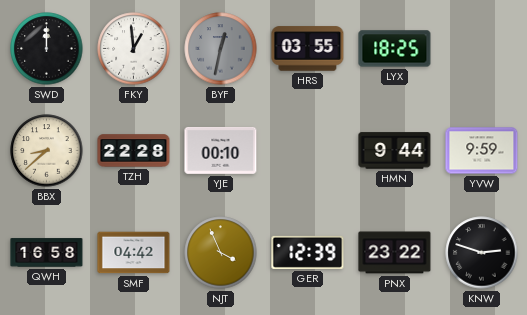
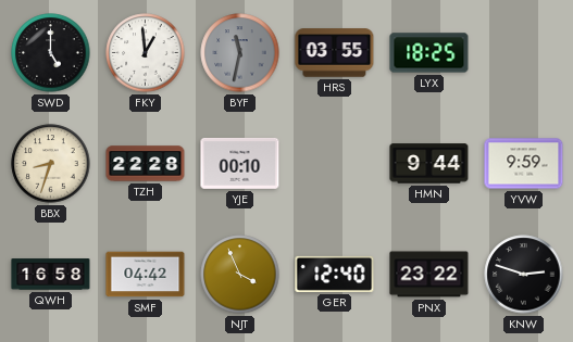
SWD: 12:00 -> 5:00
BYF: 12:32 -> 11:32
BBX: 8:38 -> 8:33
GER: 12:39 -> 12:40
